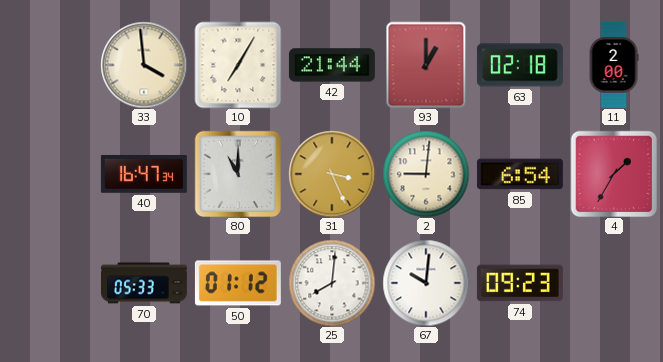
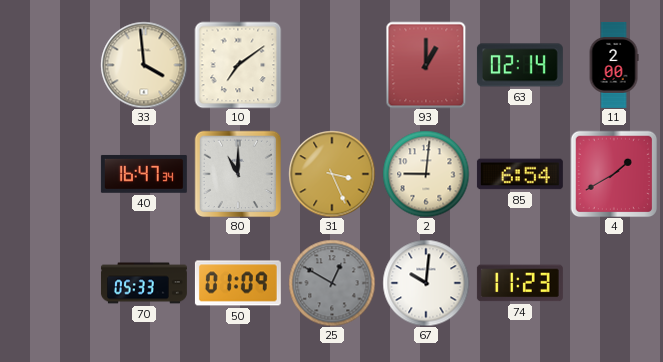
10: 7:05 -> 7:09
42: 21:44 -> none
63: 02:18 -> 02:14
4: 1:35 -> 1:40
50: 01:12 -> 01:09
25: 8:01 -> 12:50
25 dial: white -> grey
74: 09:23 -> 11:23
